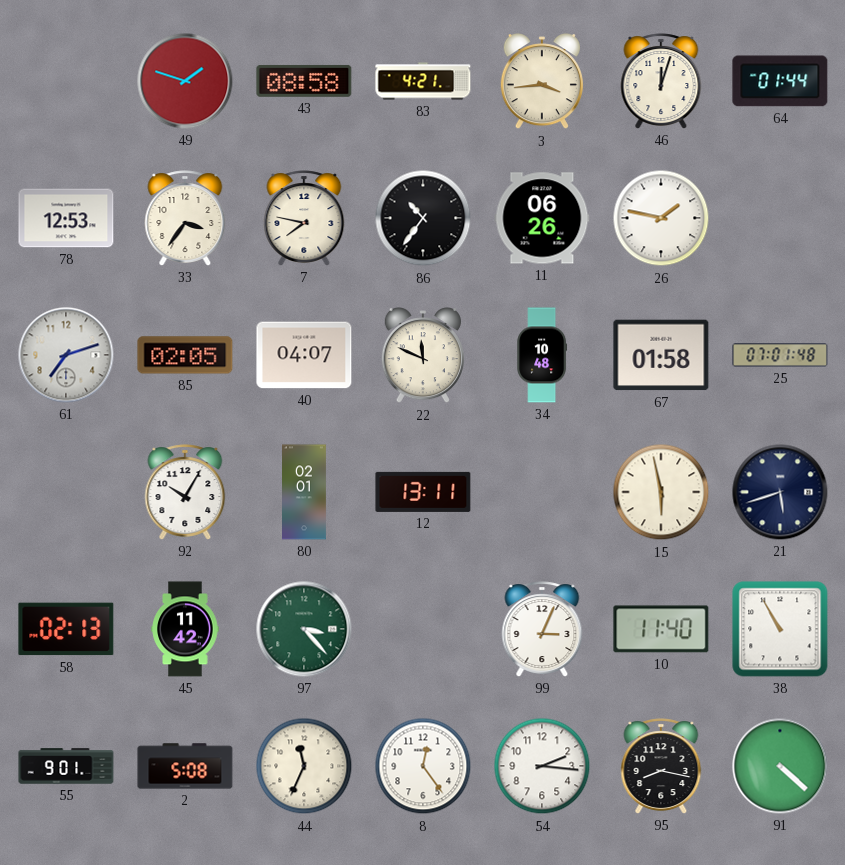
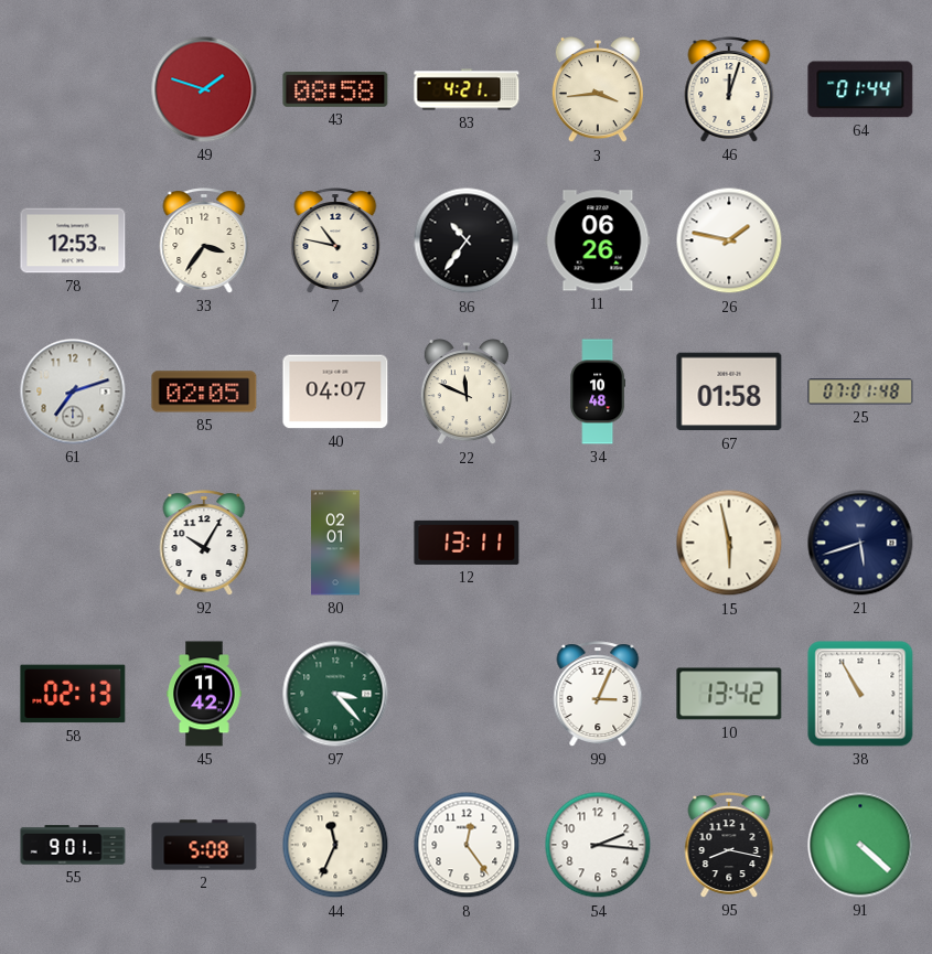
7: 7:47 -> 10:47
10: 11:40 -> 13:42
